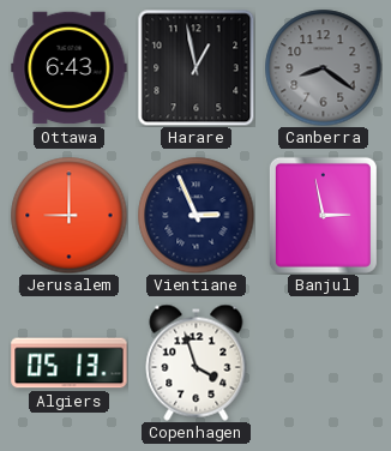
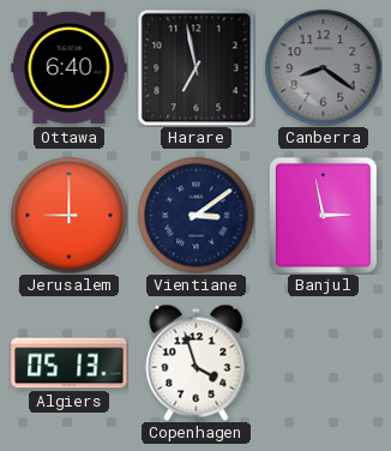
Ottawa: 6:43 -> 6:40
Harare: 12:58 -> 6:58
Vientiane: 2:56 -> 3:09
